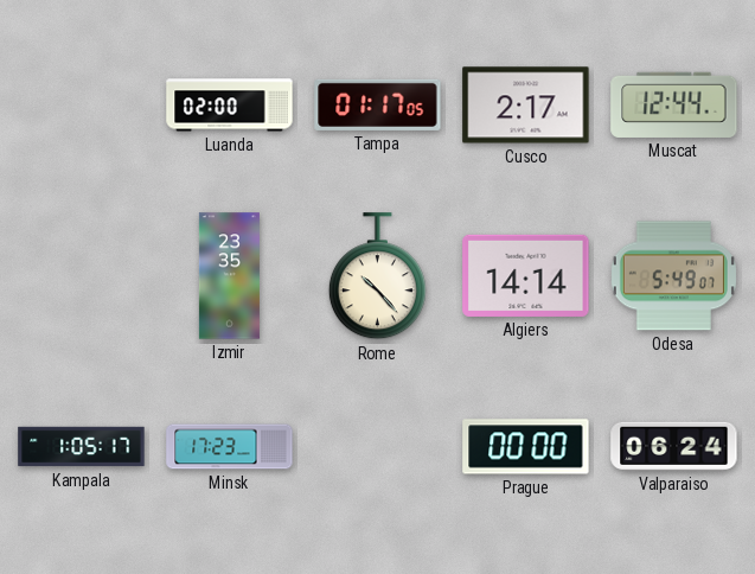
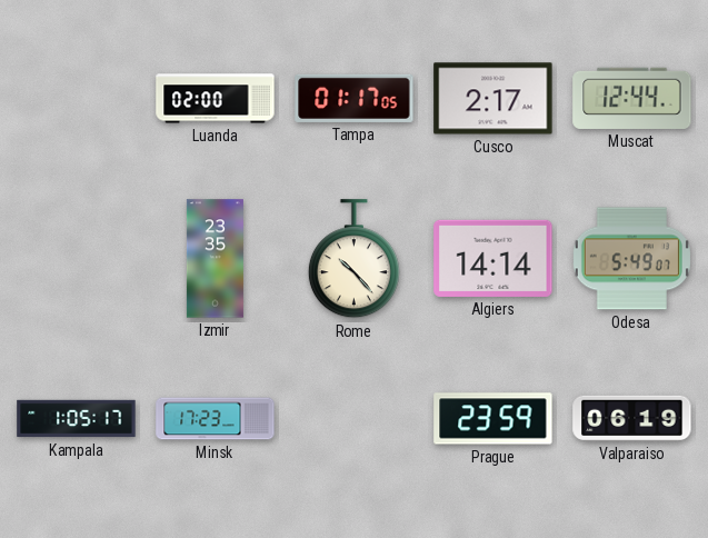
Prague: 00:00 -> 23:59
Valparaiso: 06:24 -> 06:19
